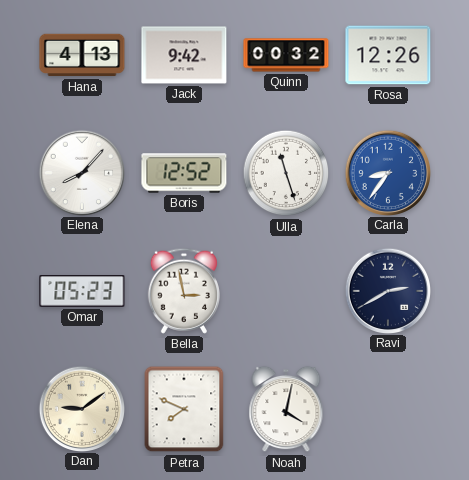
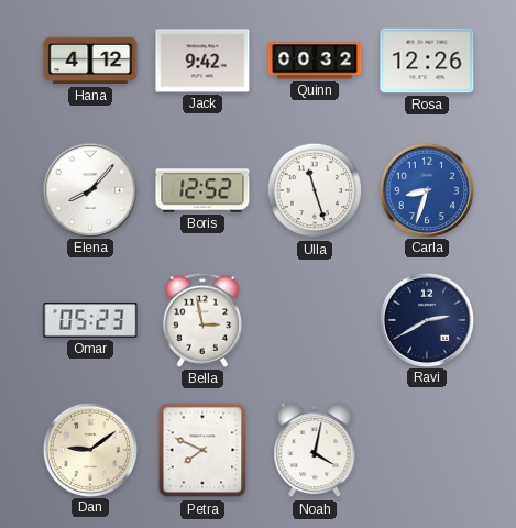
Hana: 4:13 -> 4:12
Carla: 8:36 -> 8:33
